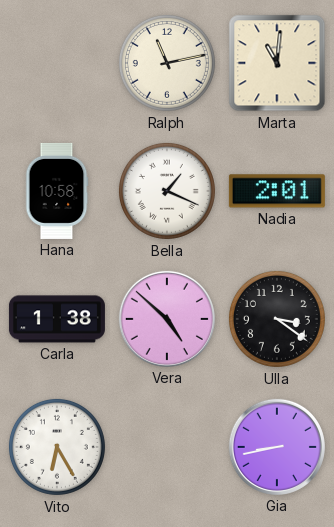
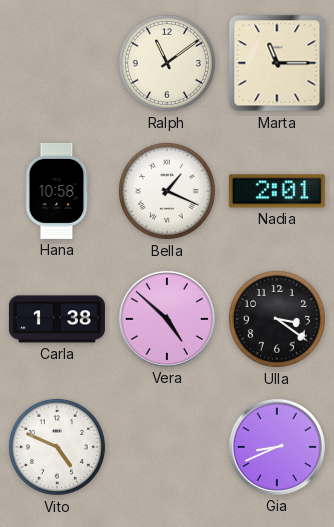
Ralph: 11:13 -> 11:09
Marta: 11:01 -> 11:15
Vito: 6:25 -> 4:49
Gia: 8:43 -> 8:41
